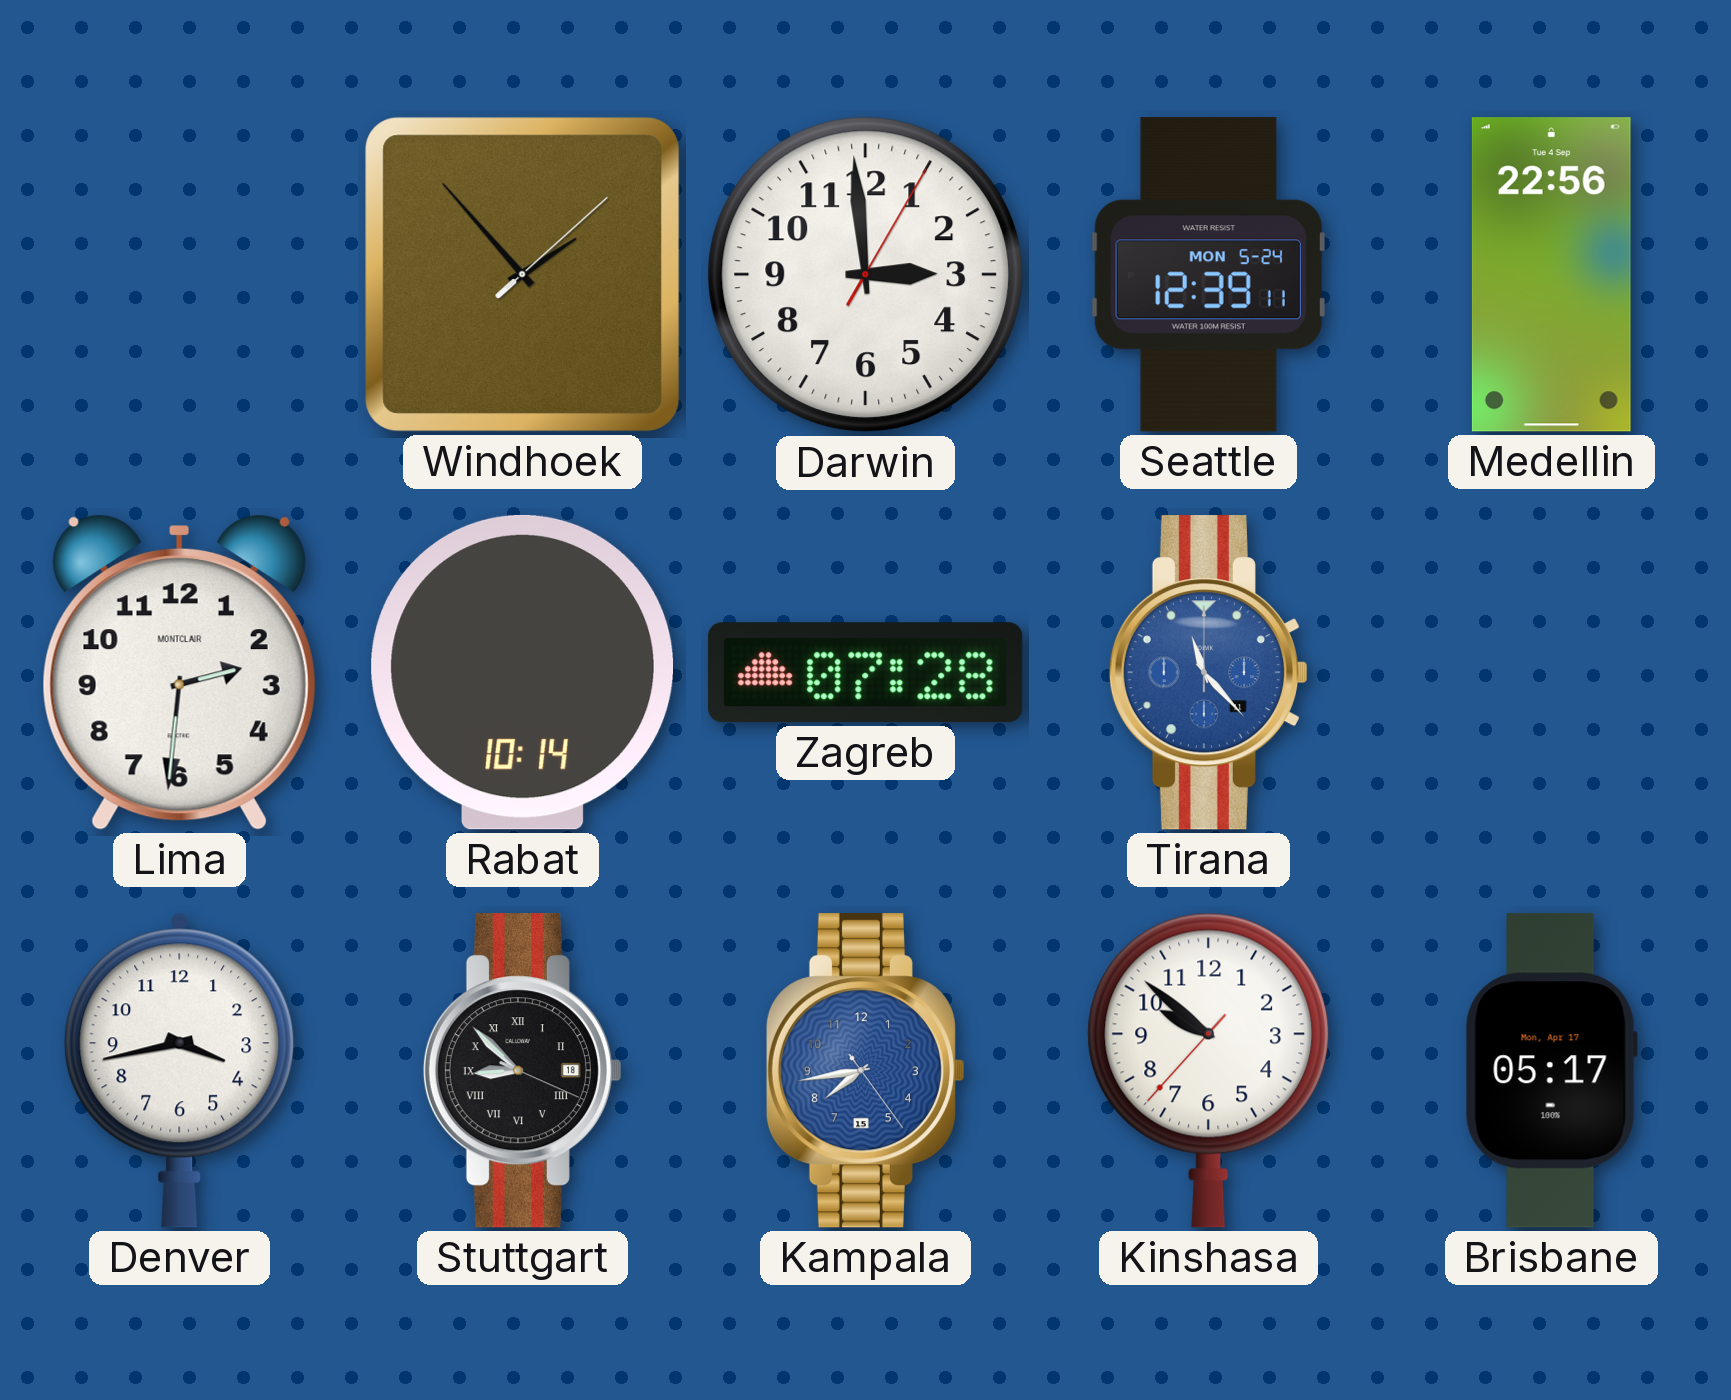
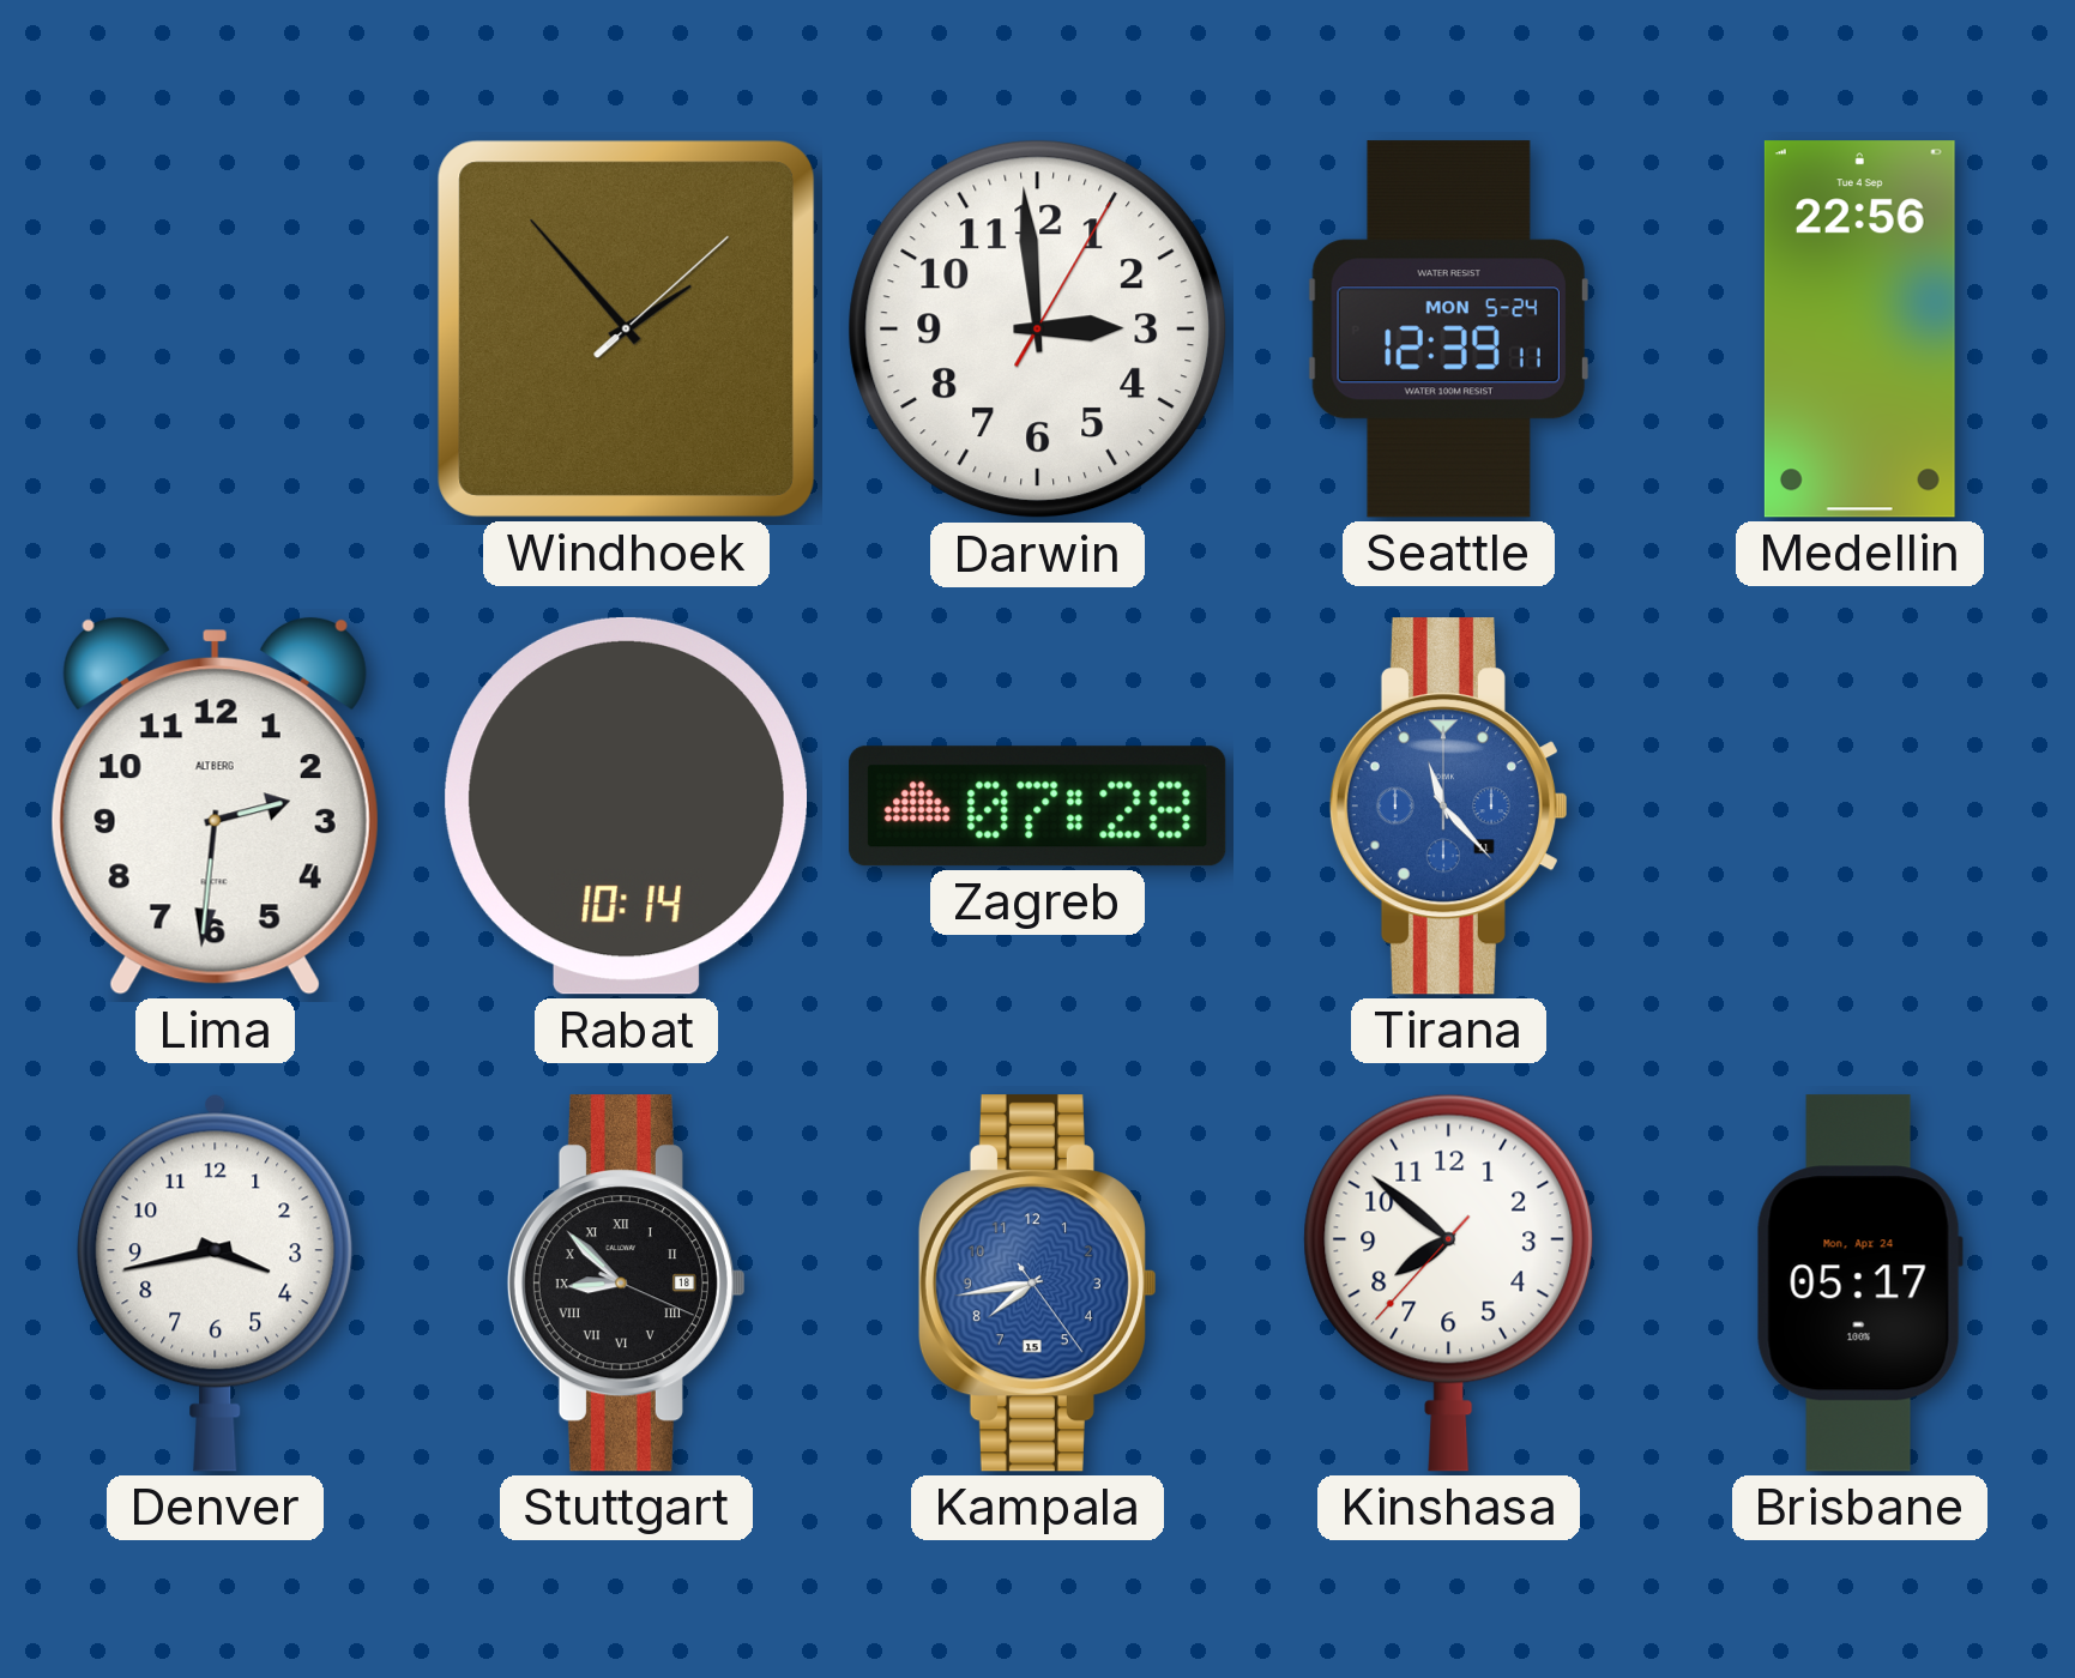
Lima brand: MONTCLAIR -> ALTBERG
Kinshasa: 9:51 -> 7:51
Brisbane date: Mon, Apr 17 -> Mon, Apr 24
